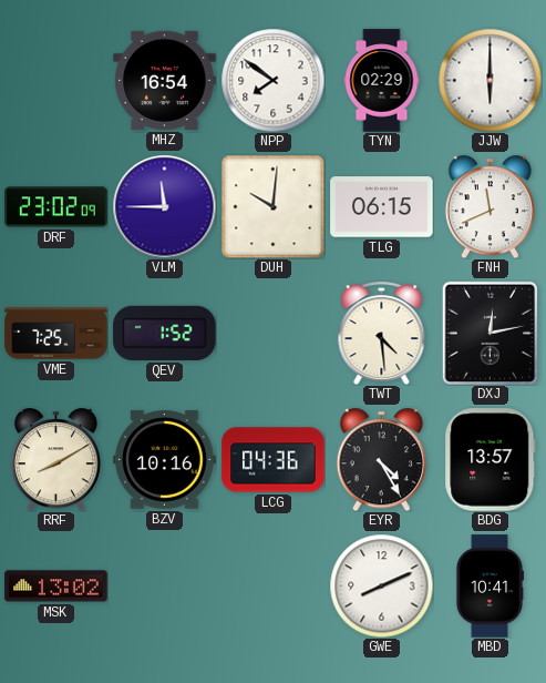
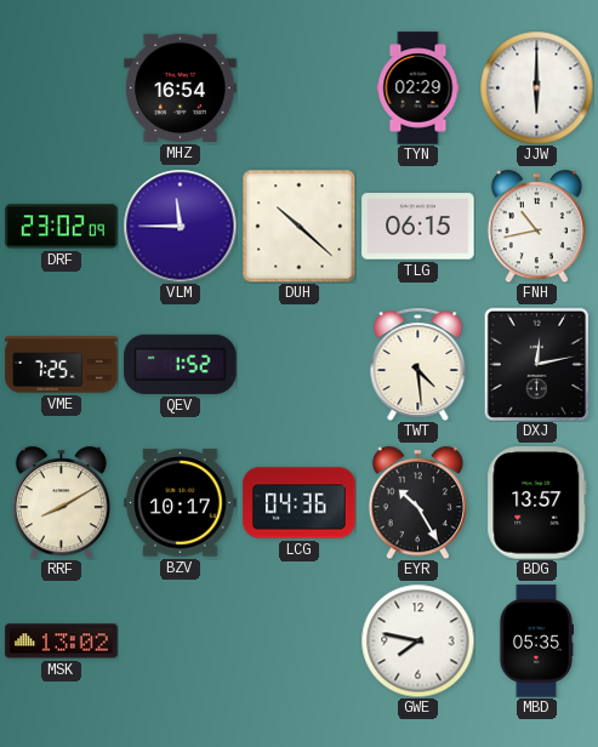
NPP: 7:51 -> none
DUH: 10:01 -> 10:22
FNH: 11:41 -> 10:43
BZV: 10:16 -> 10:17
EYR: 4:25 -> 10:25
GWE: 8:11 -> 7:47
MBD: 10:41 -> 05:35
